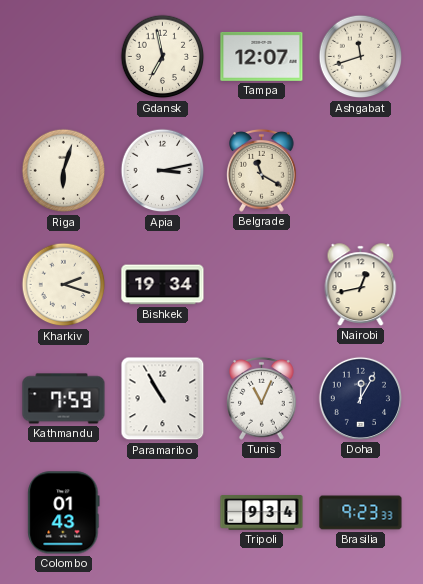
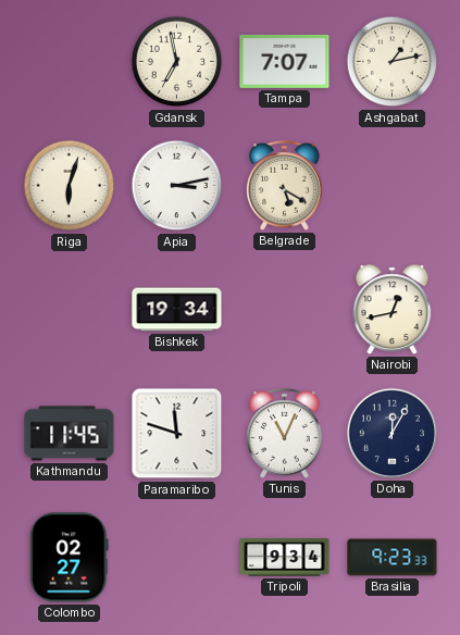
Tampa: 12:07 -> 7:07
Ashgabat: 11:42 -> 1:13
Belgrade: 11:20 -> 5:20
Kharkiv: 2:18 -> none
Kathmandu: 7:59 -> 11:45
Paramaribo: 10:55 -> 11:48
Colombo: 01:43 -> 02:27
